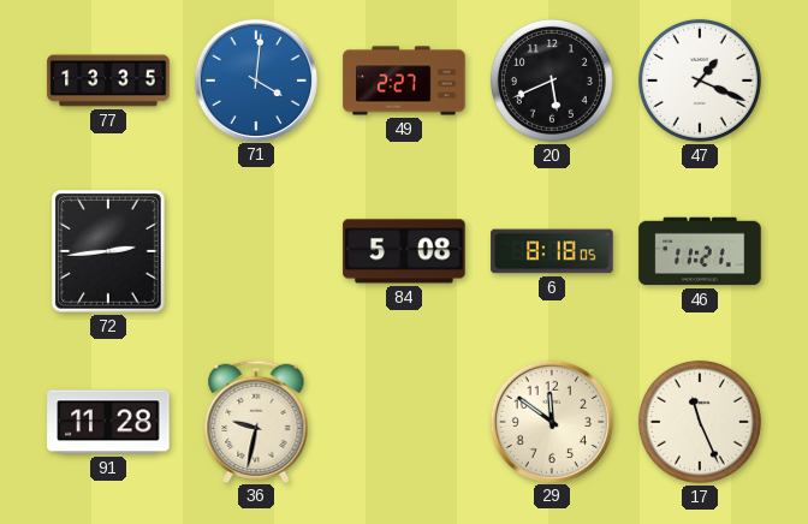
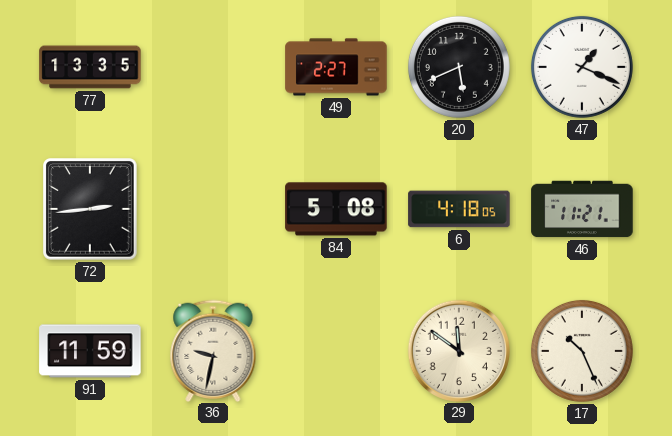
71: 4:01 -> none
6: 8:18 -> 4:18
91: 11:28 -> 11:59
17: 11:26 -> 10:26
